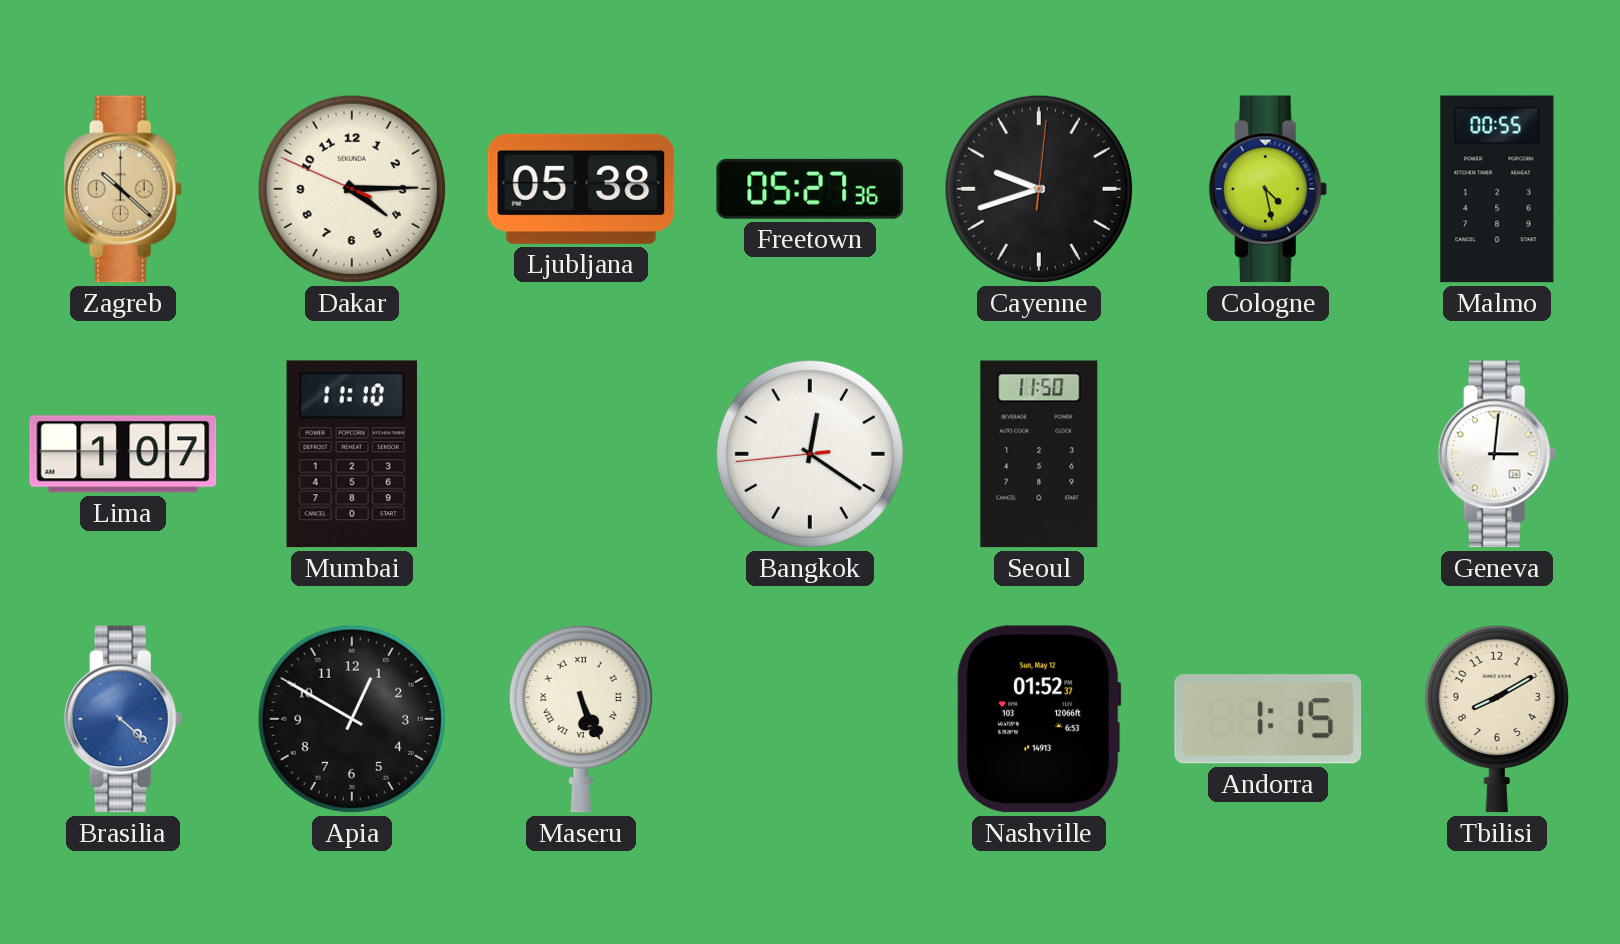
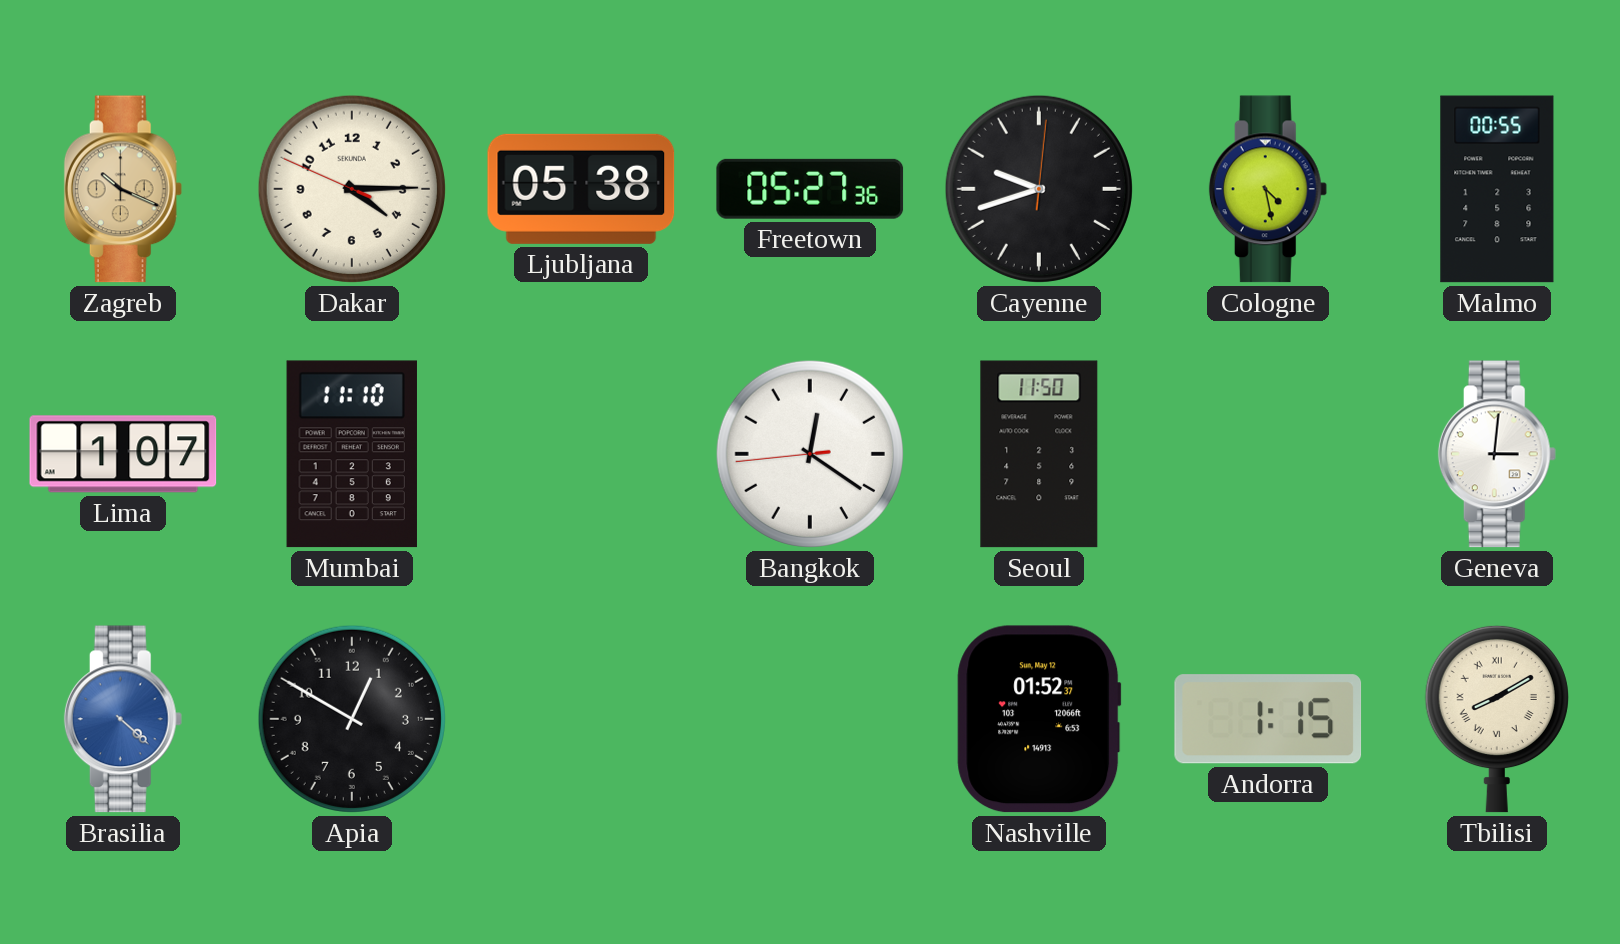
Zagreb: 10:22 -> 10:19
Maseru: 5:26 -> none
Tbilisi numerals: Arabic -> Roman
